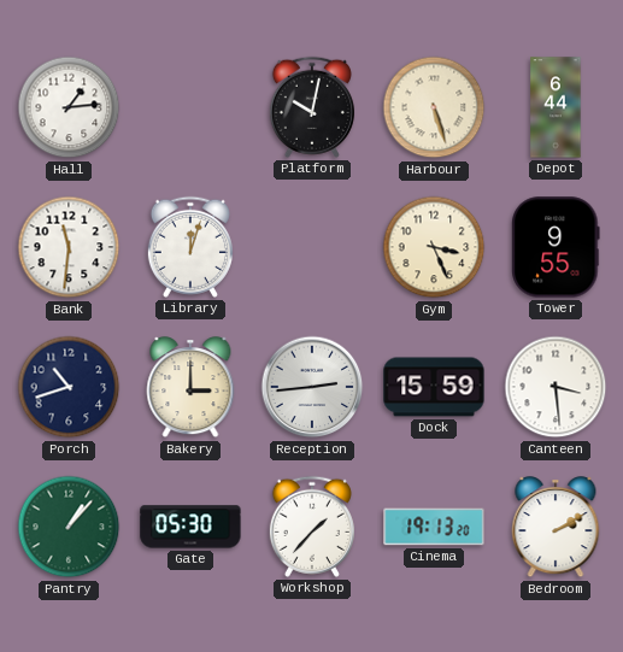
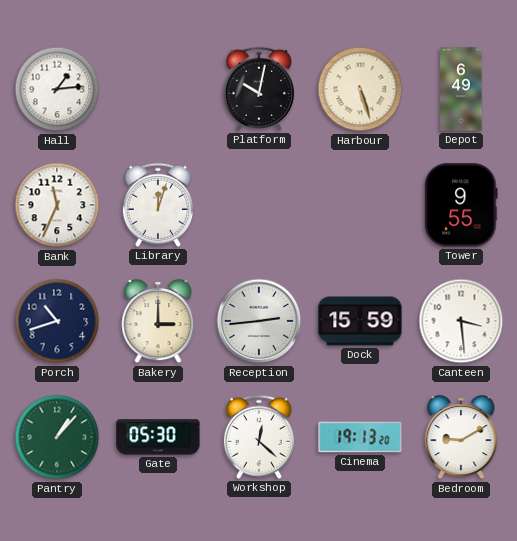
Depot: 6:44 -> 6:49
Bank: 11:31 -> 11:34
Gym: 3:26 -> none
Workshop: 1:37 -> 12:22
Bedroom: 2:10 -> 9:10
